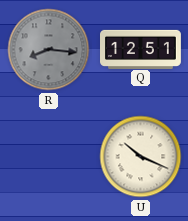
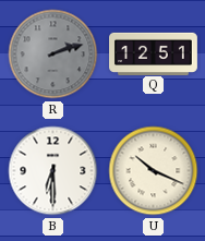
R: 8:16 -> 2:12
B: none -> 6:30
